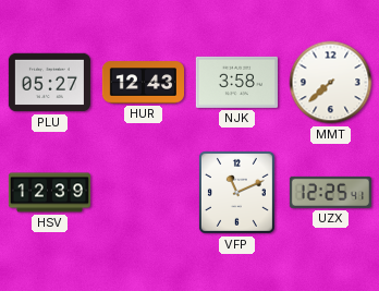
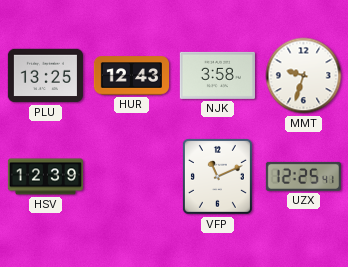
PLU: 05:27 -> 13:25
MMT: 7:38 -> 9:33
